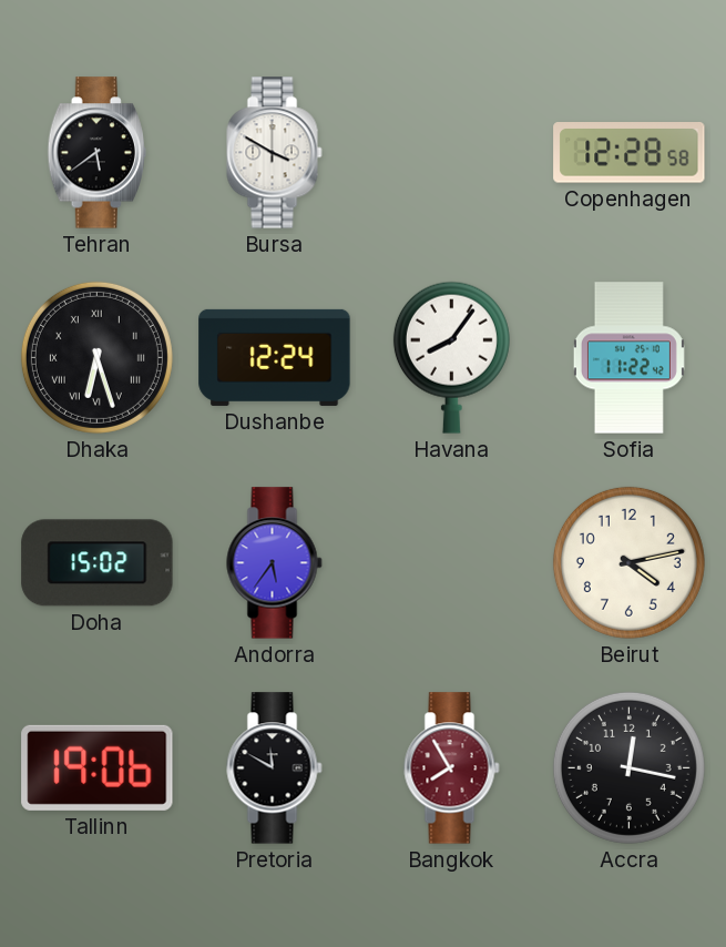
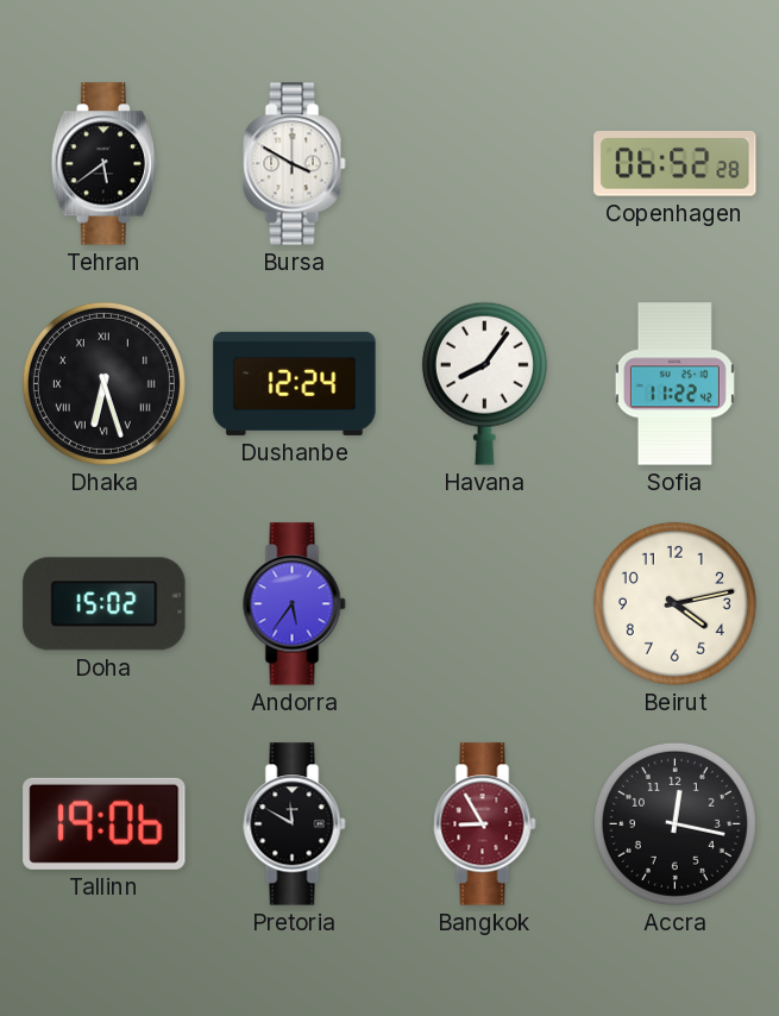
Copenhagen: 12:28 -> 06:52
Bangkok: 7:55 -> 8:55
